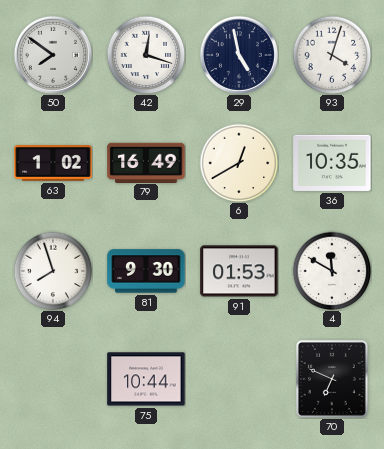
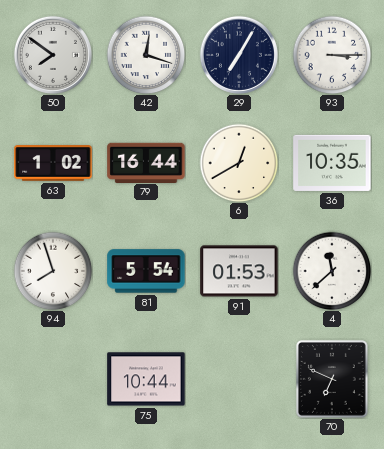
29: 4:58 -> 7:05
93: 4:03 -> 3:15
79: 16:49 -> 16:44
81: 9:30 -> 5:54
4: 11:50 -> 11:38
